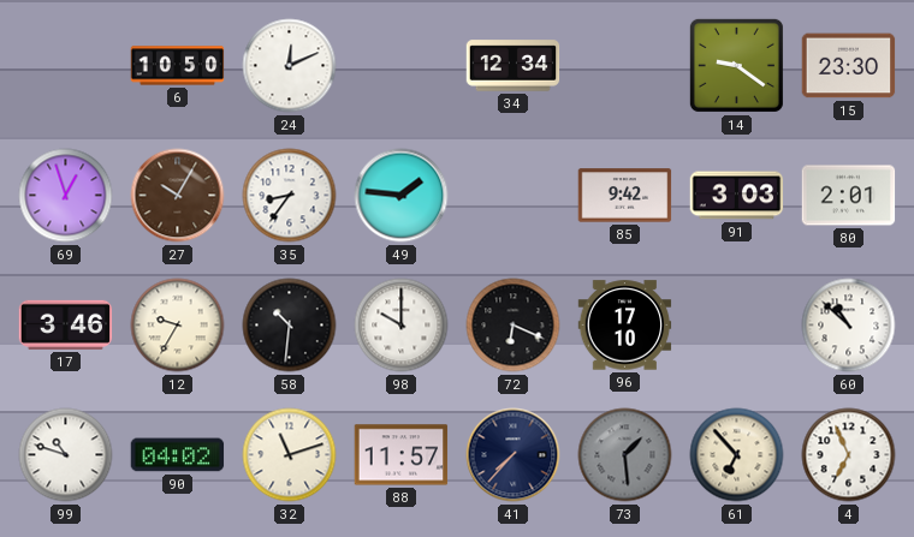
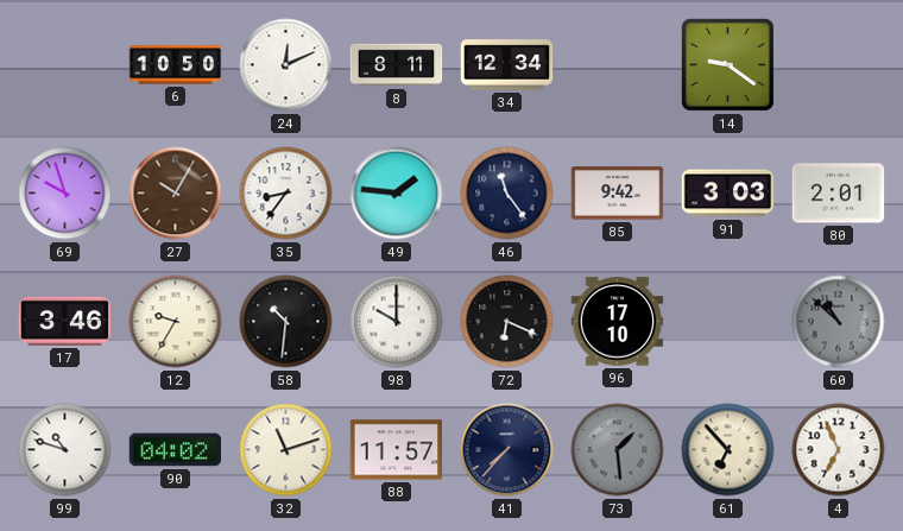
8: none -> 8:11
15: 23:30 -> none
69: 12:57 -> 9:57
46: none -> 11:24
60 dial: white -> grey
